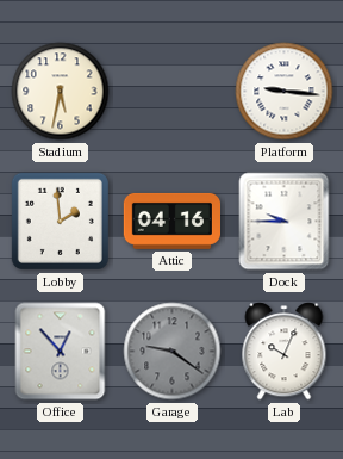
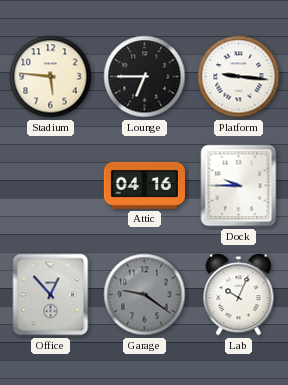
Stadium: 5:32 -> 5:46
Lounge: none -> 6:45
Lobby: 1:59 -> none
